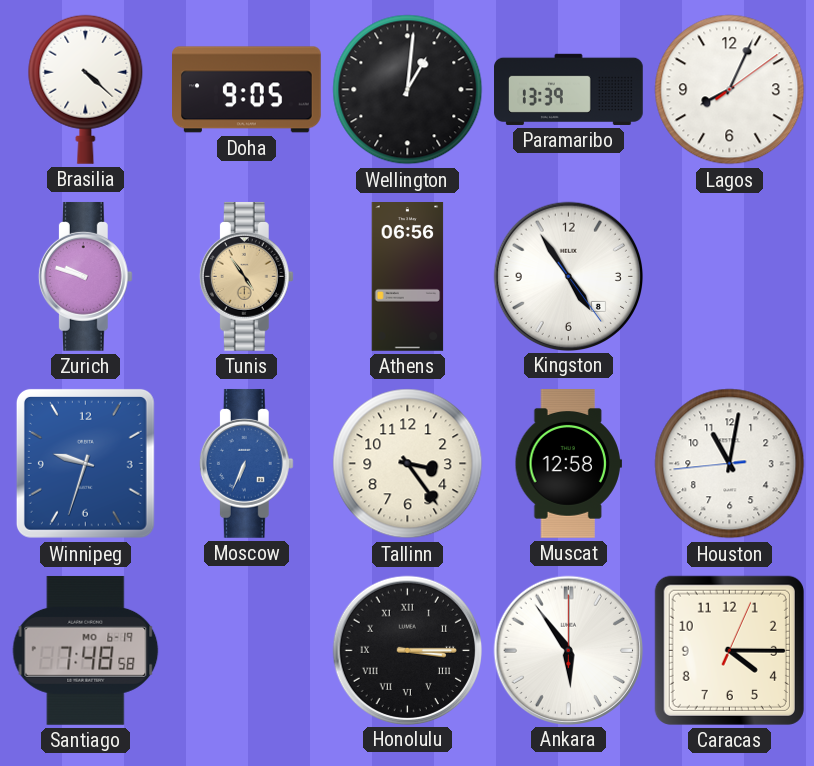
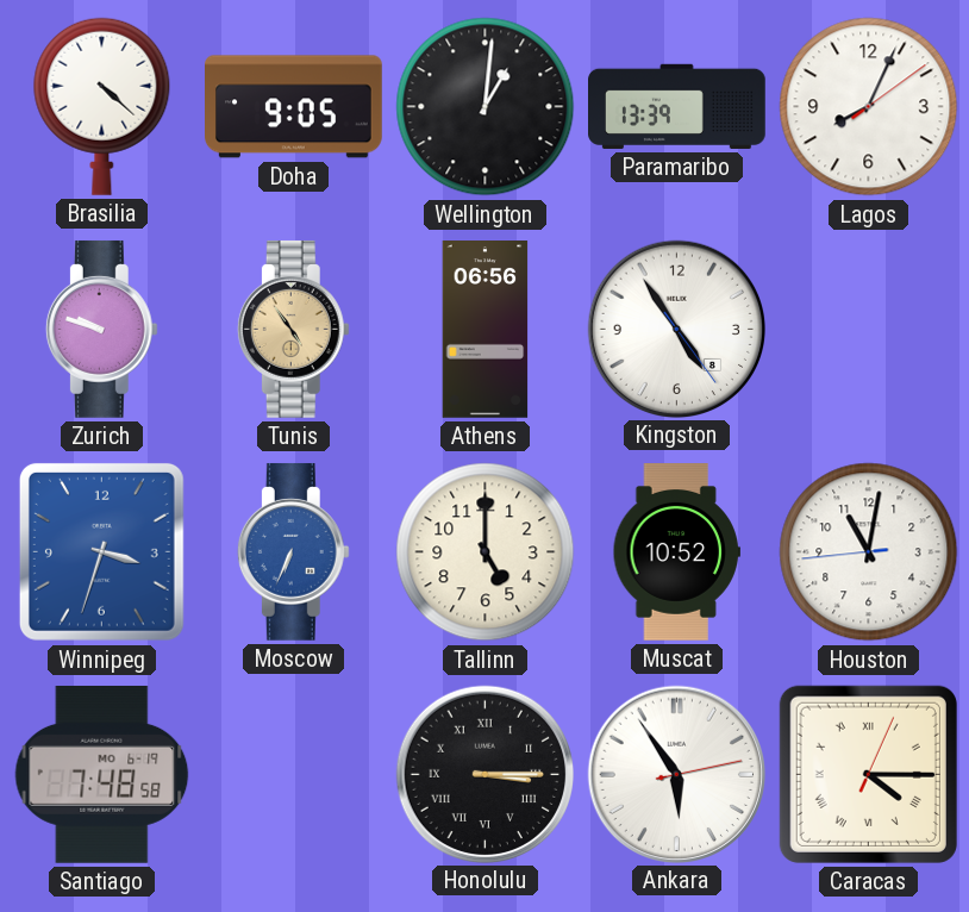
Winnipeg: 9:33 -> 3:33
Tallinn: 3:24 -> 5:00
Muscat: 12:58 -> 10:52
Ankara: 5:54:00 -> 5:54:13
Caracas numerals: Arabic -> Roman
